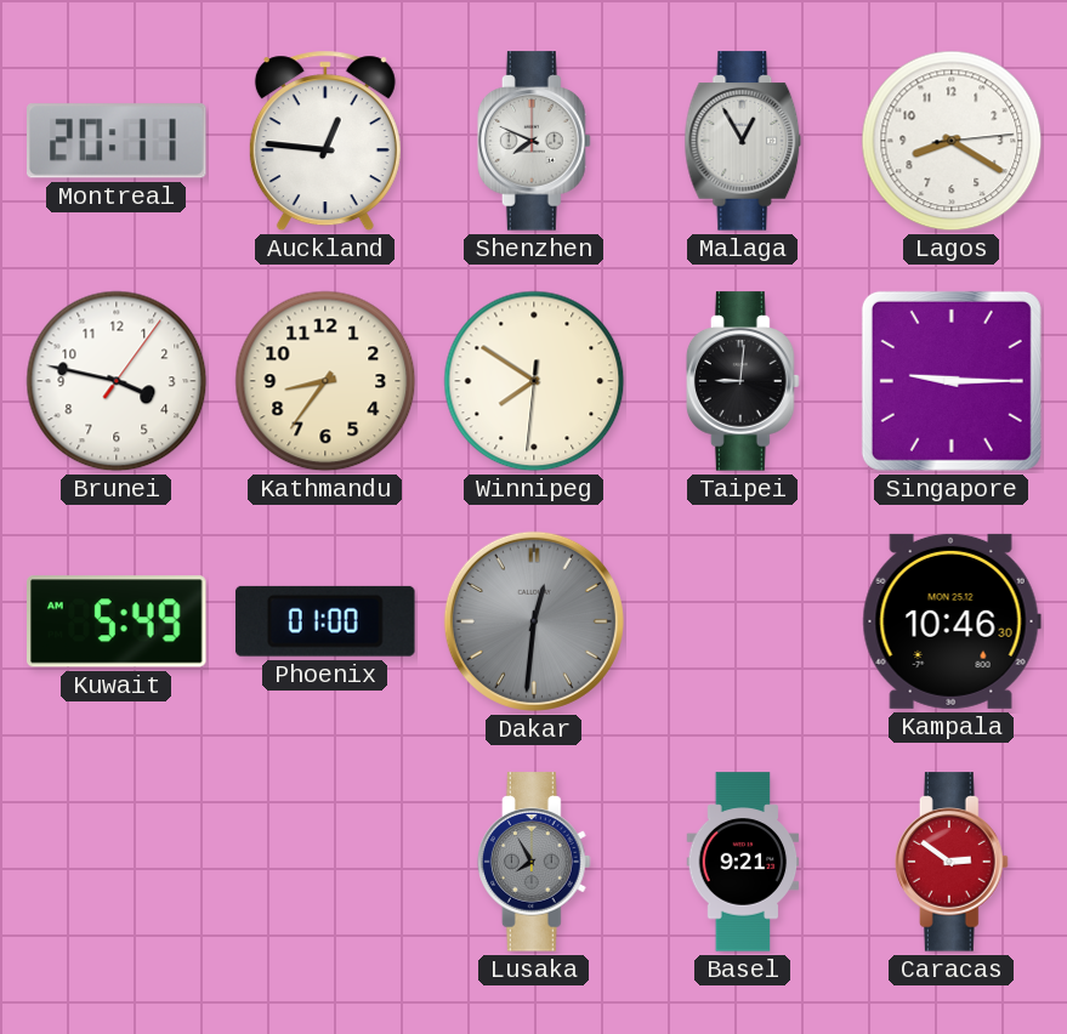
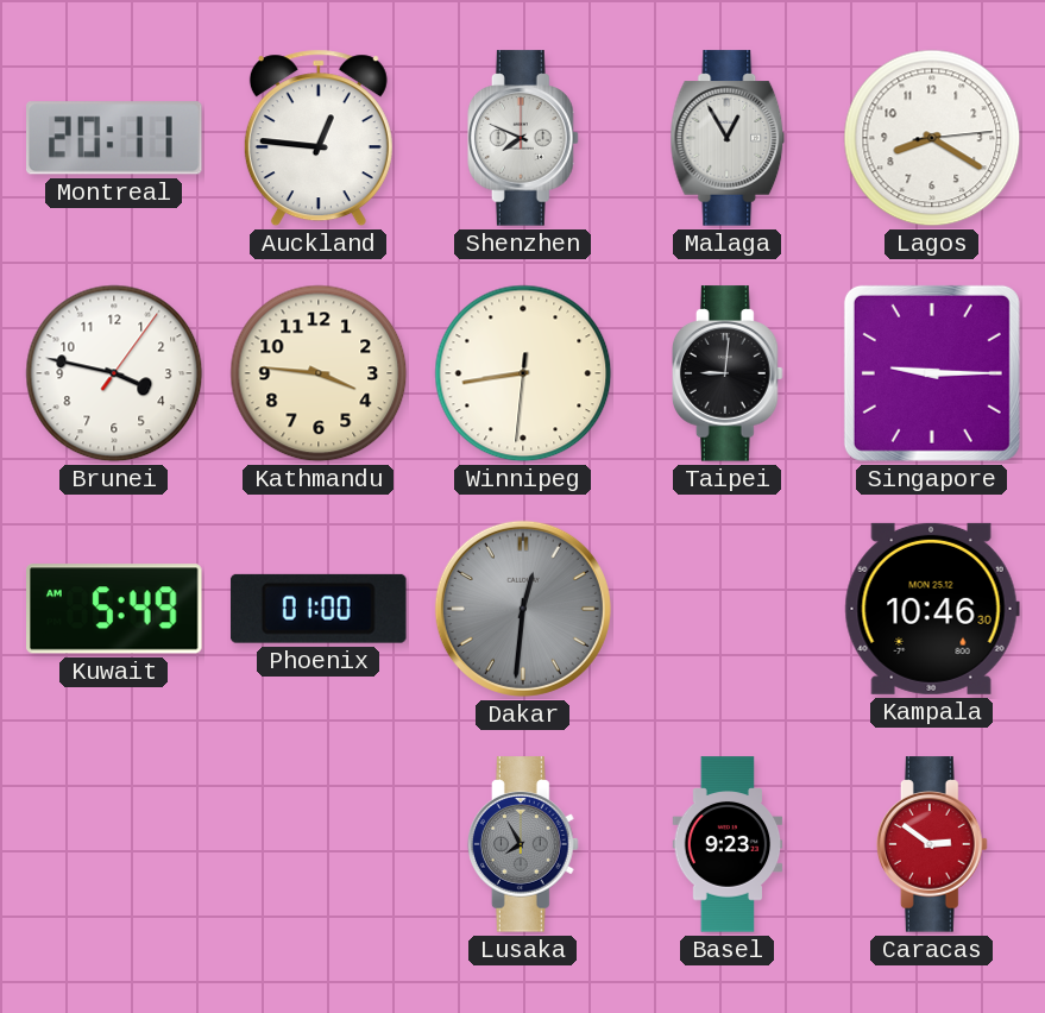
Kathmandu: 8:36 -> 3:46
Winnipeg: 7:50 -> 8:43
Basel: 9:21 -> 9:23
